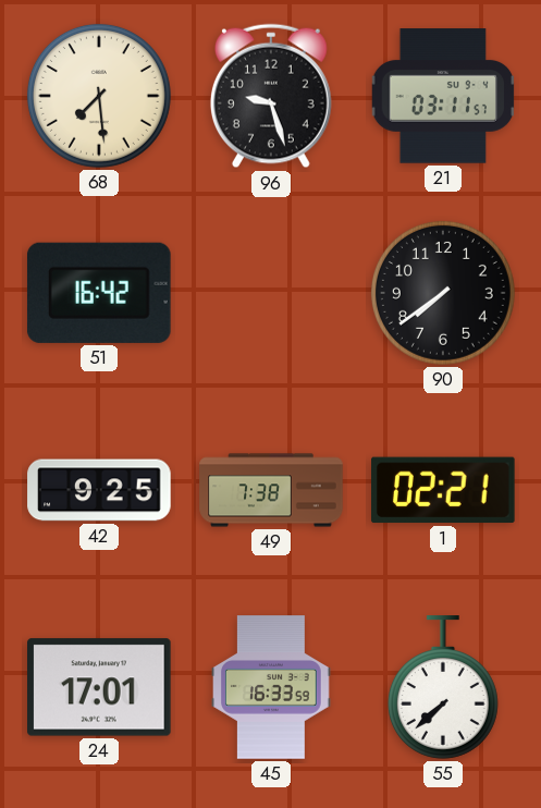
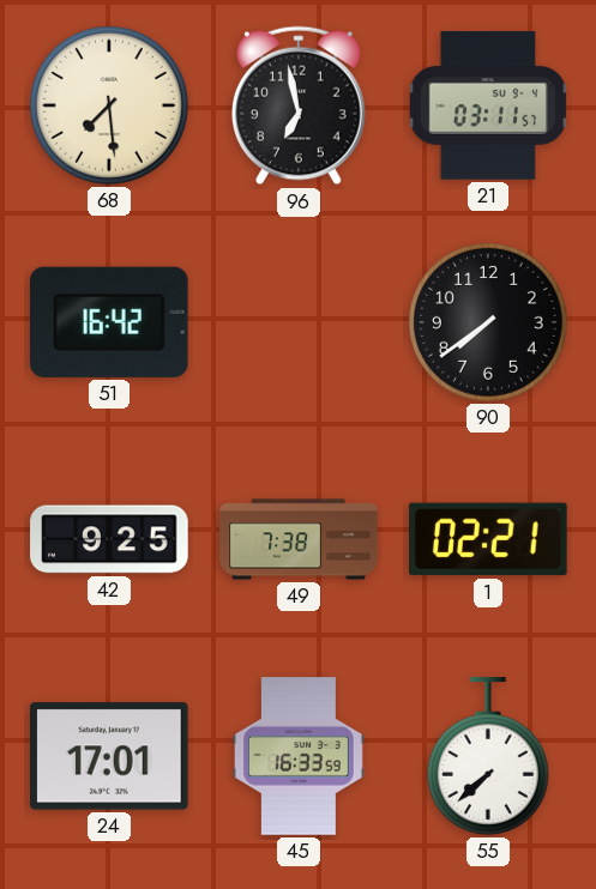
96: 9:27 -> 6:58
